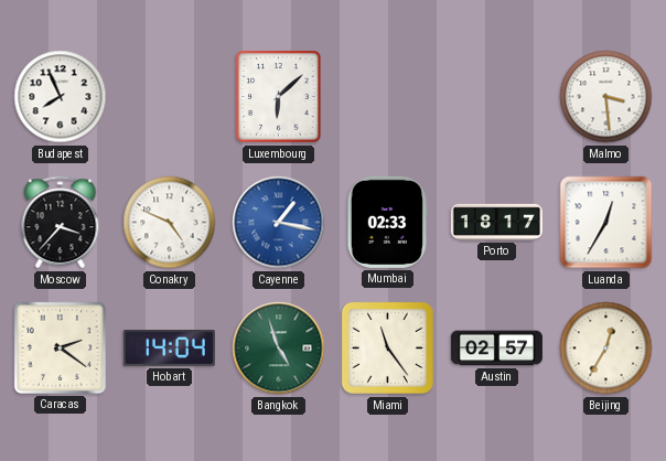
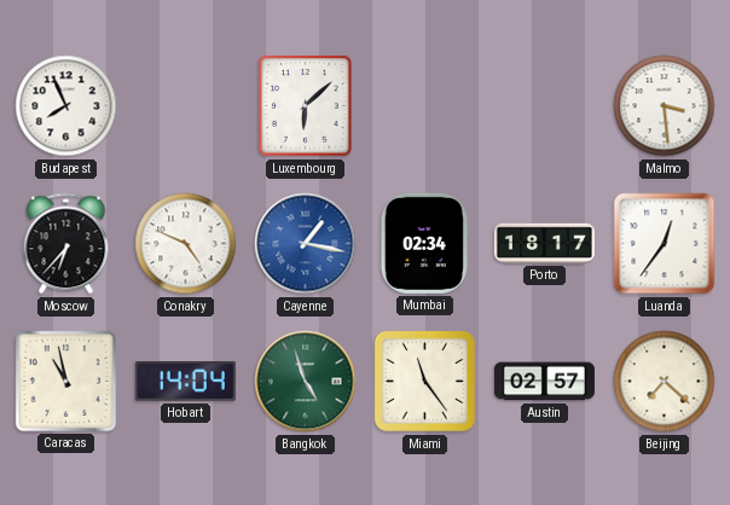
Moscow: 3:37 -> 6:37
Mumbai: 02:33 -> 02:34
Luanda: 12:35 -> 12:36
Caracas: 2:21 -> 10:58
Beijing: 12:35 -> 7:22
